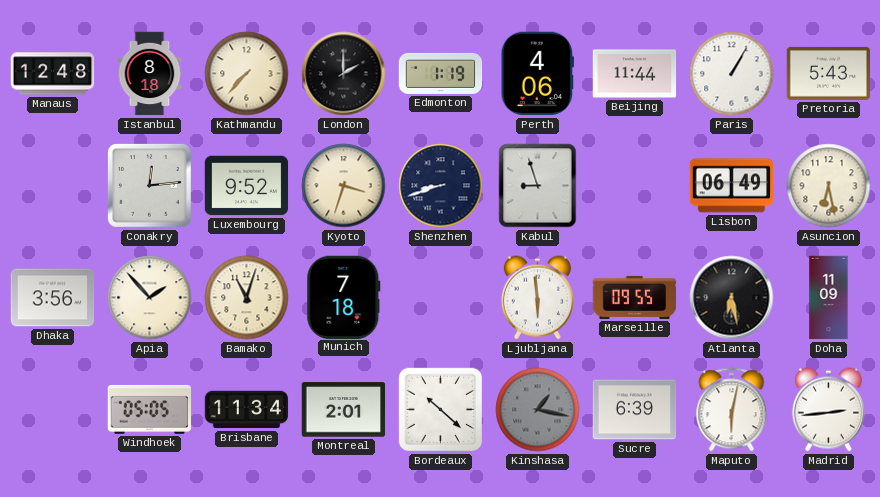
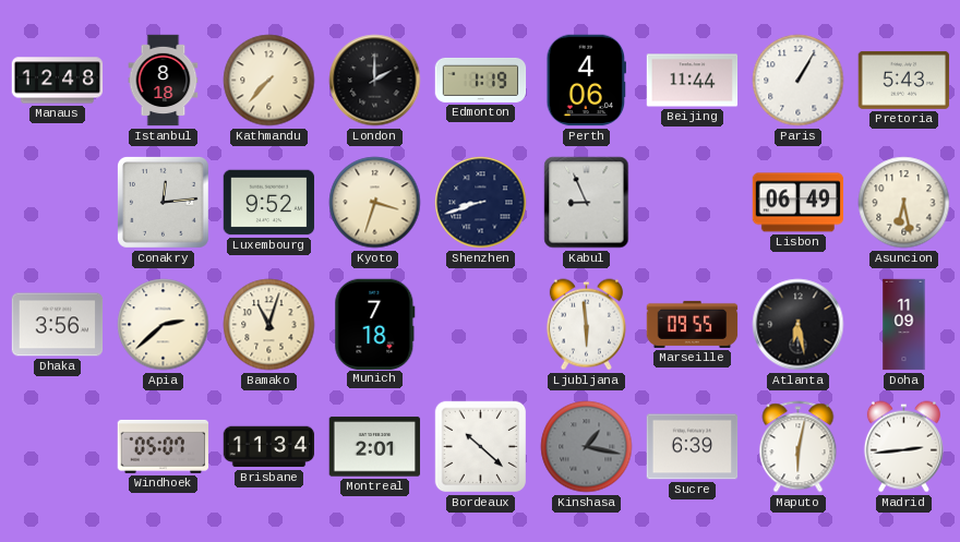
Kabul: 8:57 -> 8:56
Apia: 1:53 -> 2:38
Windhoek: 05:05 -> 05:07
